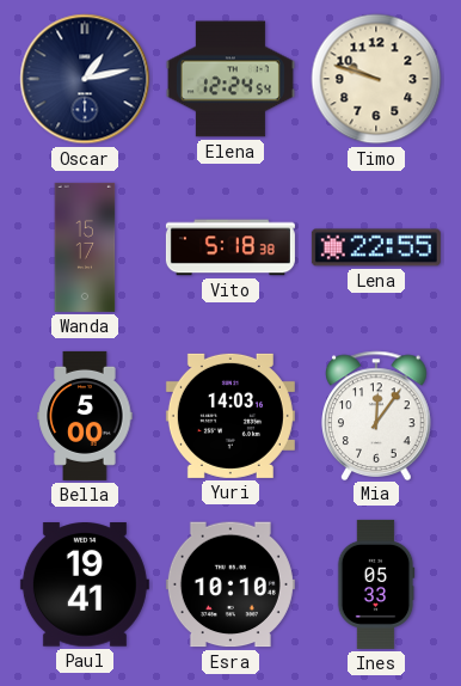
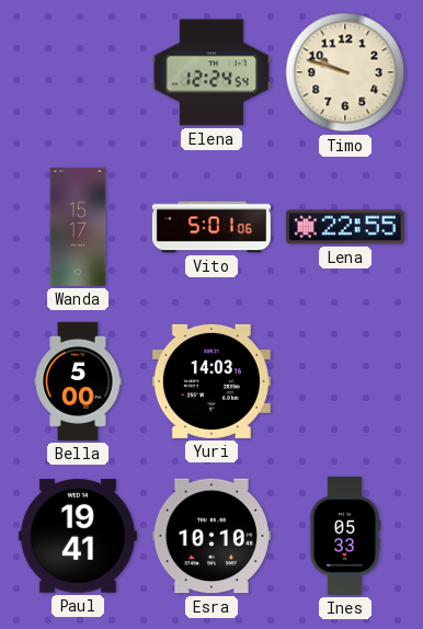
Oscar: 1:13 -> none
Vito: 5:18 -> 5:01
Mia: 12:06 -> none
